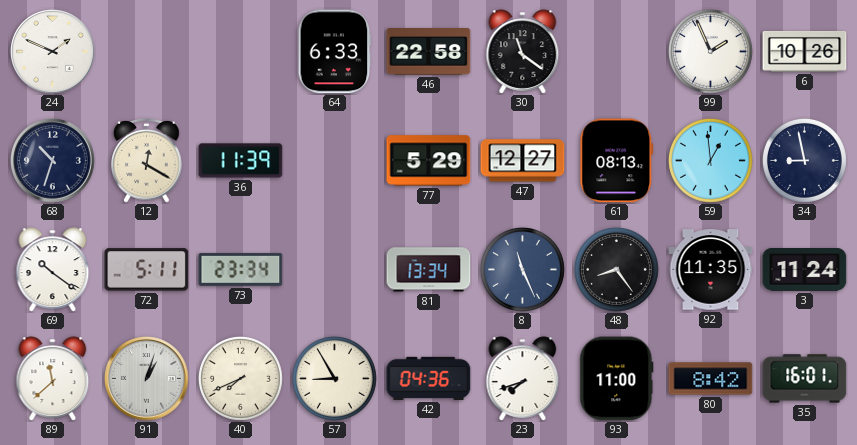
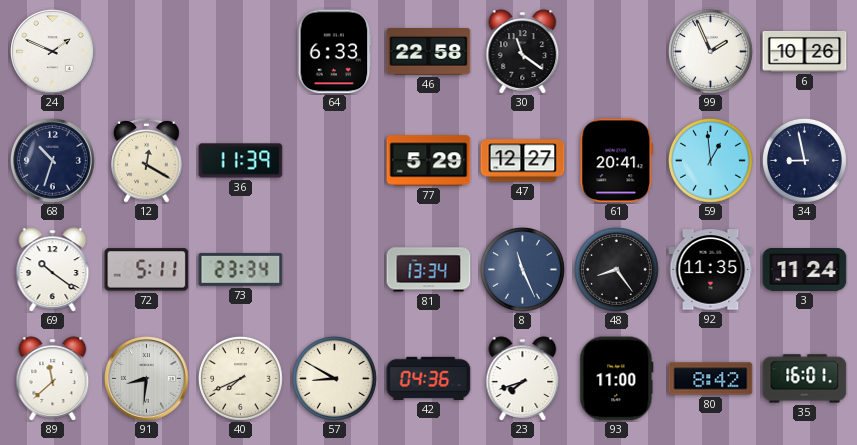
61: 08:13 -> 20:41
91: 1:03 -> 8:31
57: 8:55 -> 8:50
